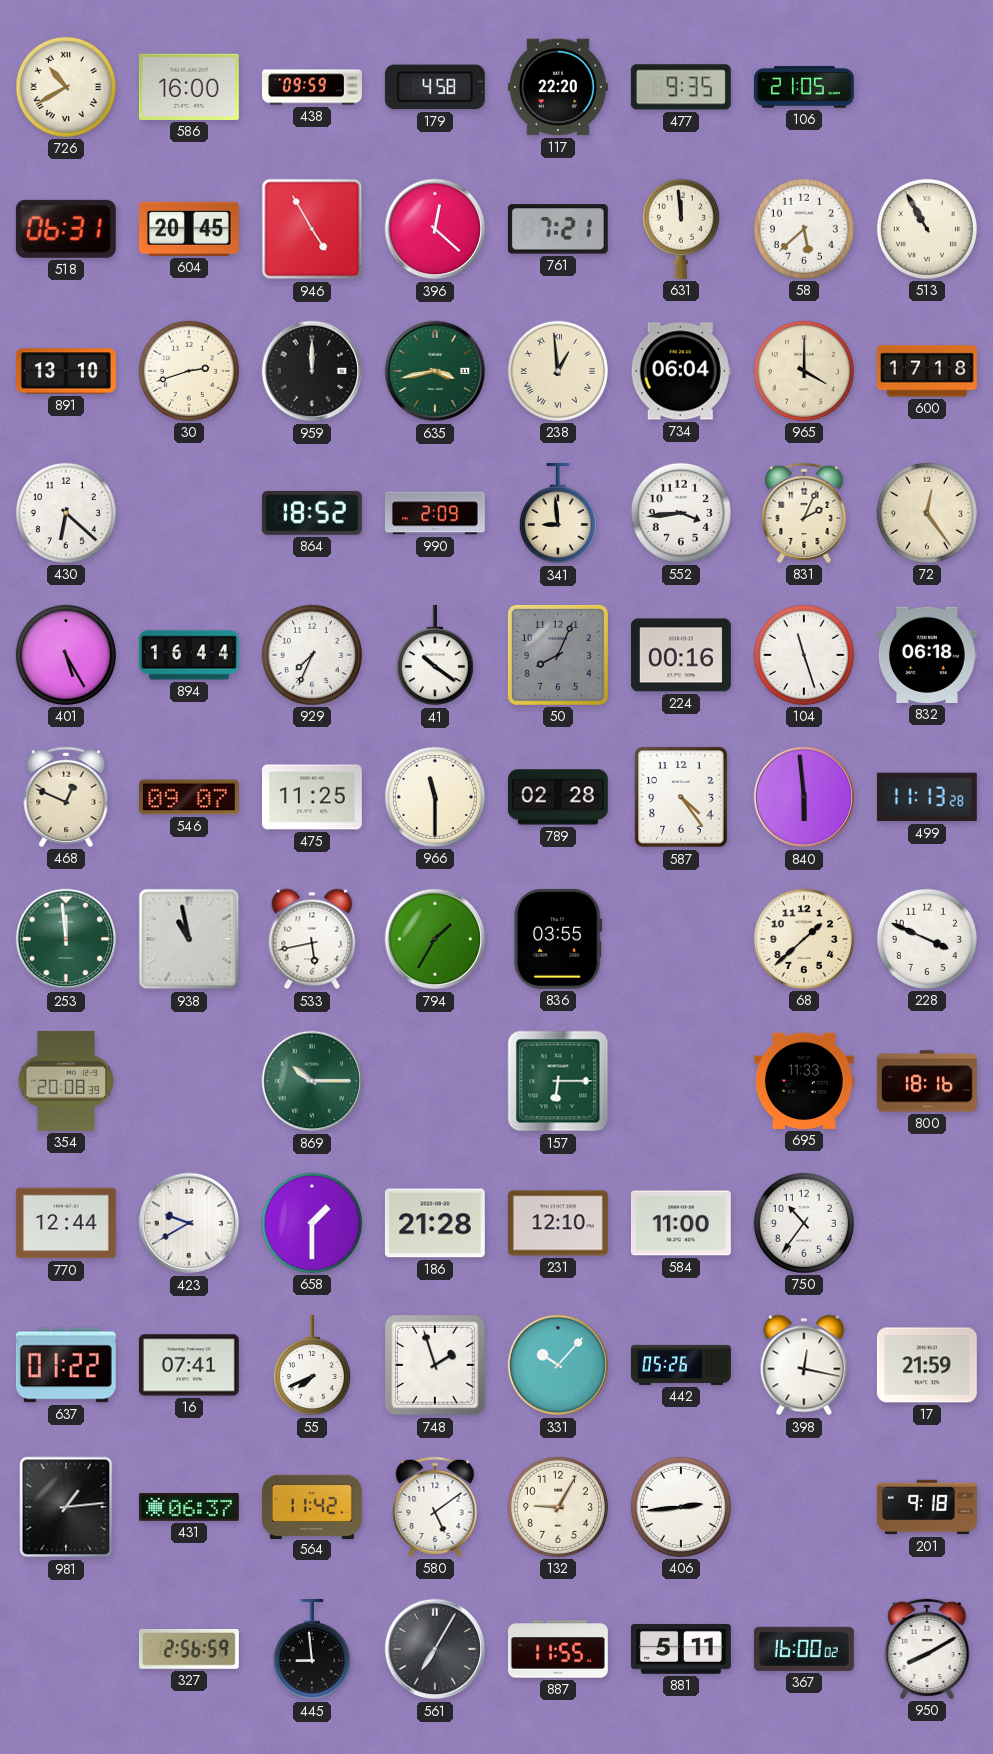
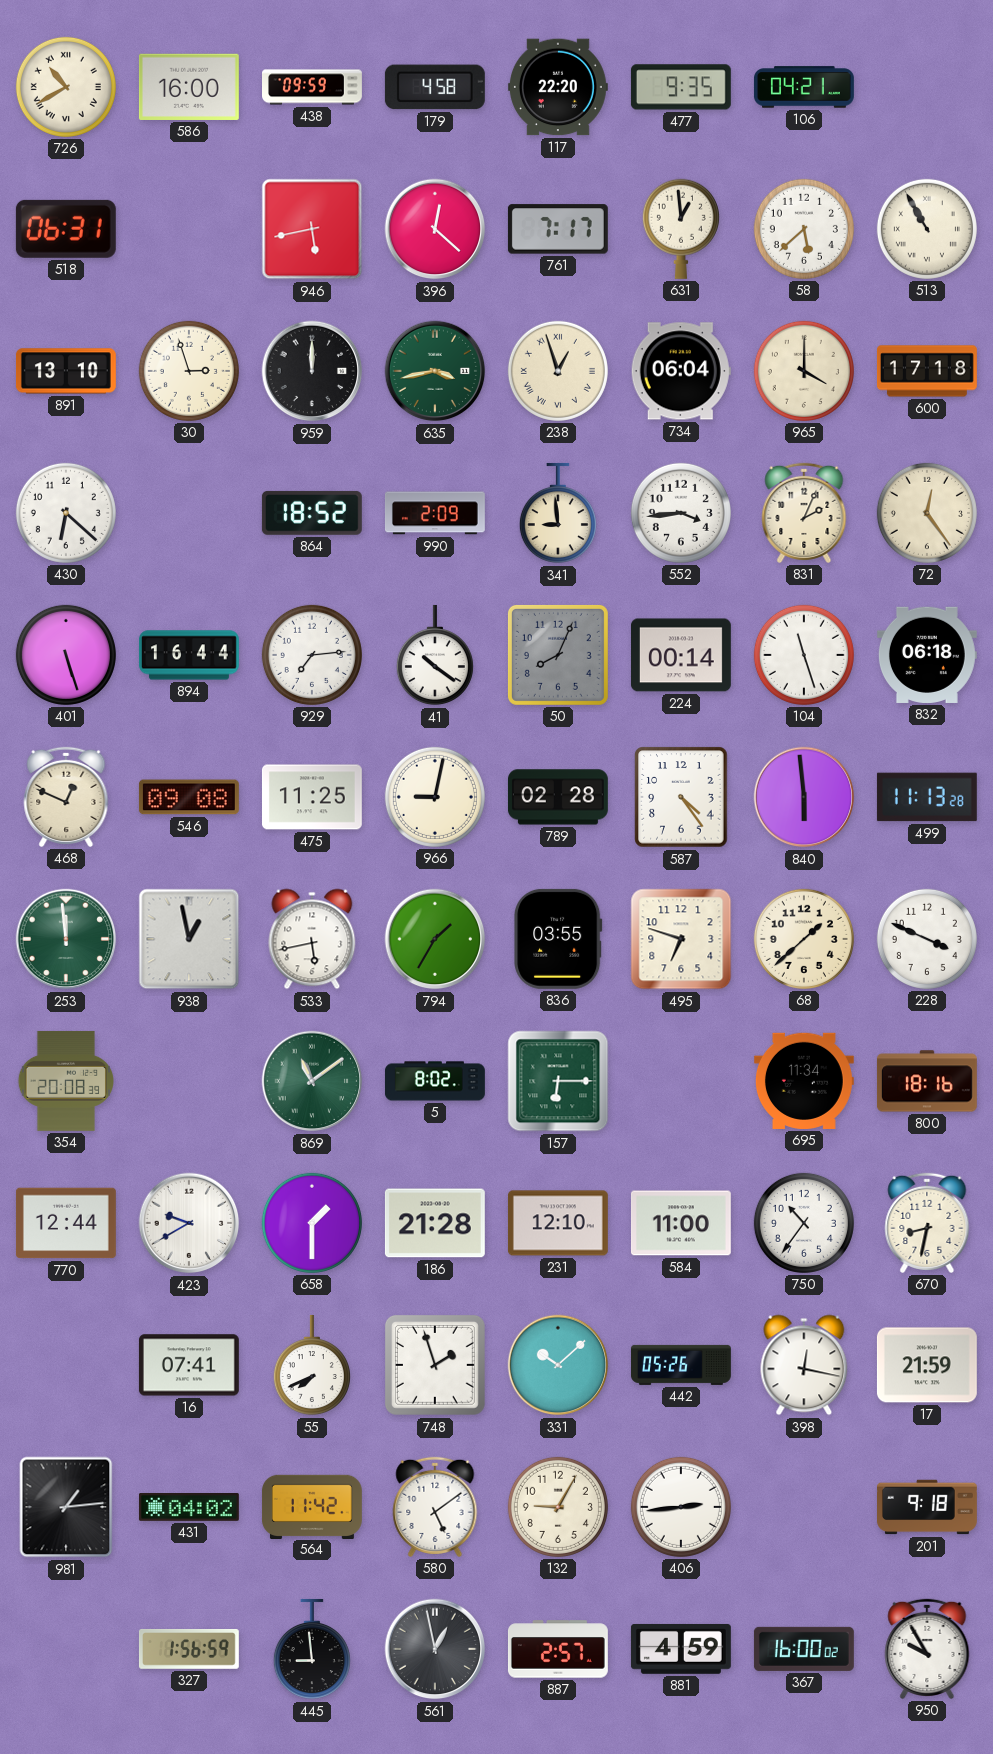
106: 21:05 -> 04:21
604: 20:45 -> none
946: 4:55 -> 5:43
761: 7:21 -> 7:17
631: 11:59 -> 12:59
30: 2:42 -> 2:57
238: 12:59 -> 12:57
401: 5:25 -> 5:27
929: 7:34 -> 7:14
224: 00:16 -> 00:14
546: 09:07 -> 09:08
966: 11:30 -> 9:02
938: 10:58 -> 12:58
495: none -> 6:48
869: 10:15 -> 11:09
5: none -> 8:02
695: 11:33 -> 11:34
670: none -> 8:32
637: 01:22 -> none
331: 10:07 -> 10:08
431: 06:37 -> 04:02
327: 2:56 -> 1:56
561: 7:05 -> 12:58
887: 11:55 -> 2:57
881: 5:11 -> 4:59
950: 8:10 -> 9:55
